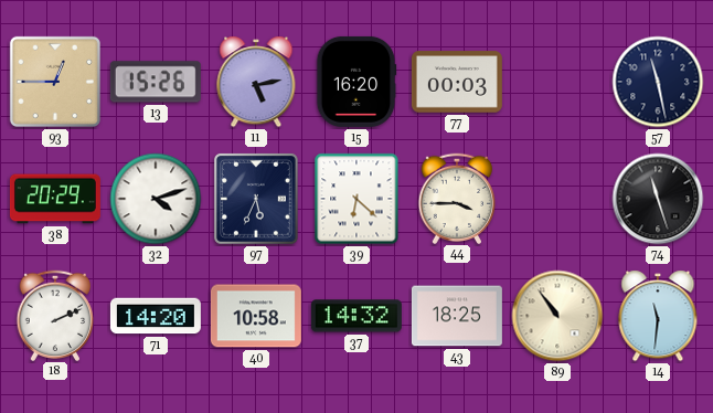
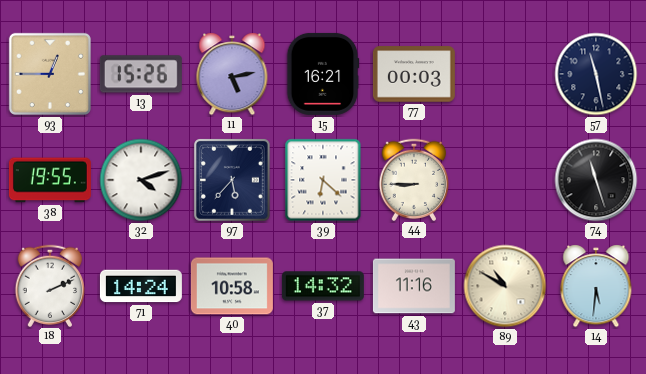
15: 16:20 -> 16:21
38: 20:29 -> 19:55
97: 5:34 -> 5:37
44: 3:45 -> 8:45
71: 14:20 -> 14:24
43: 18:25 -> 11:16
89: 10:54 -> 10:50
14: 11:31 -> 5:31
